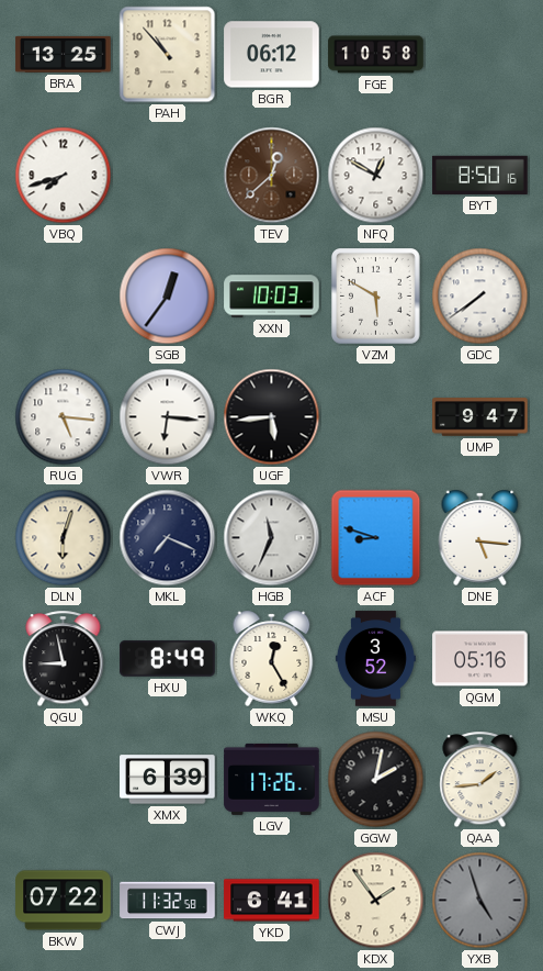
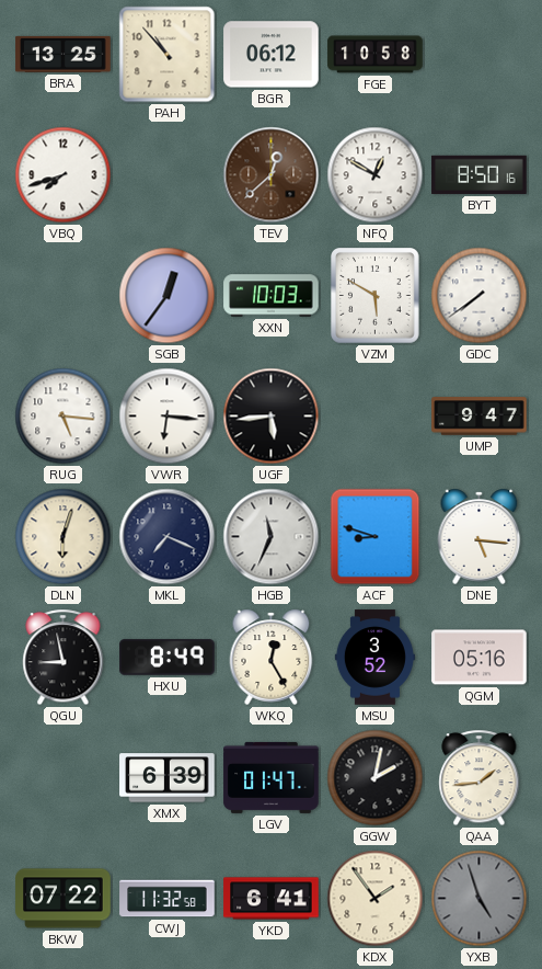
LGV: 17:26 -> 01:47
